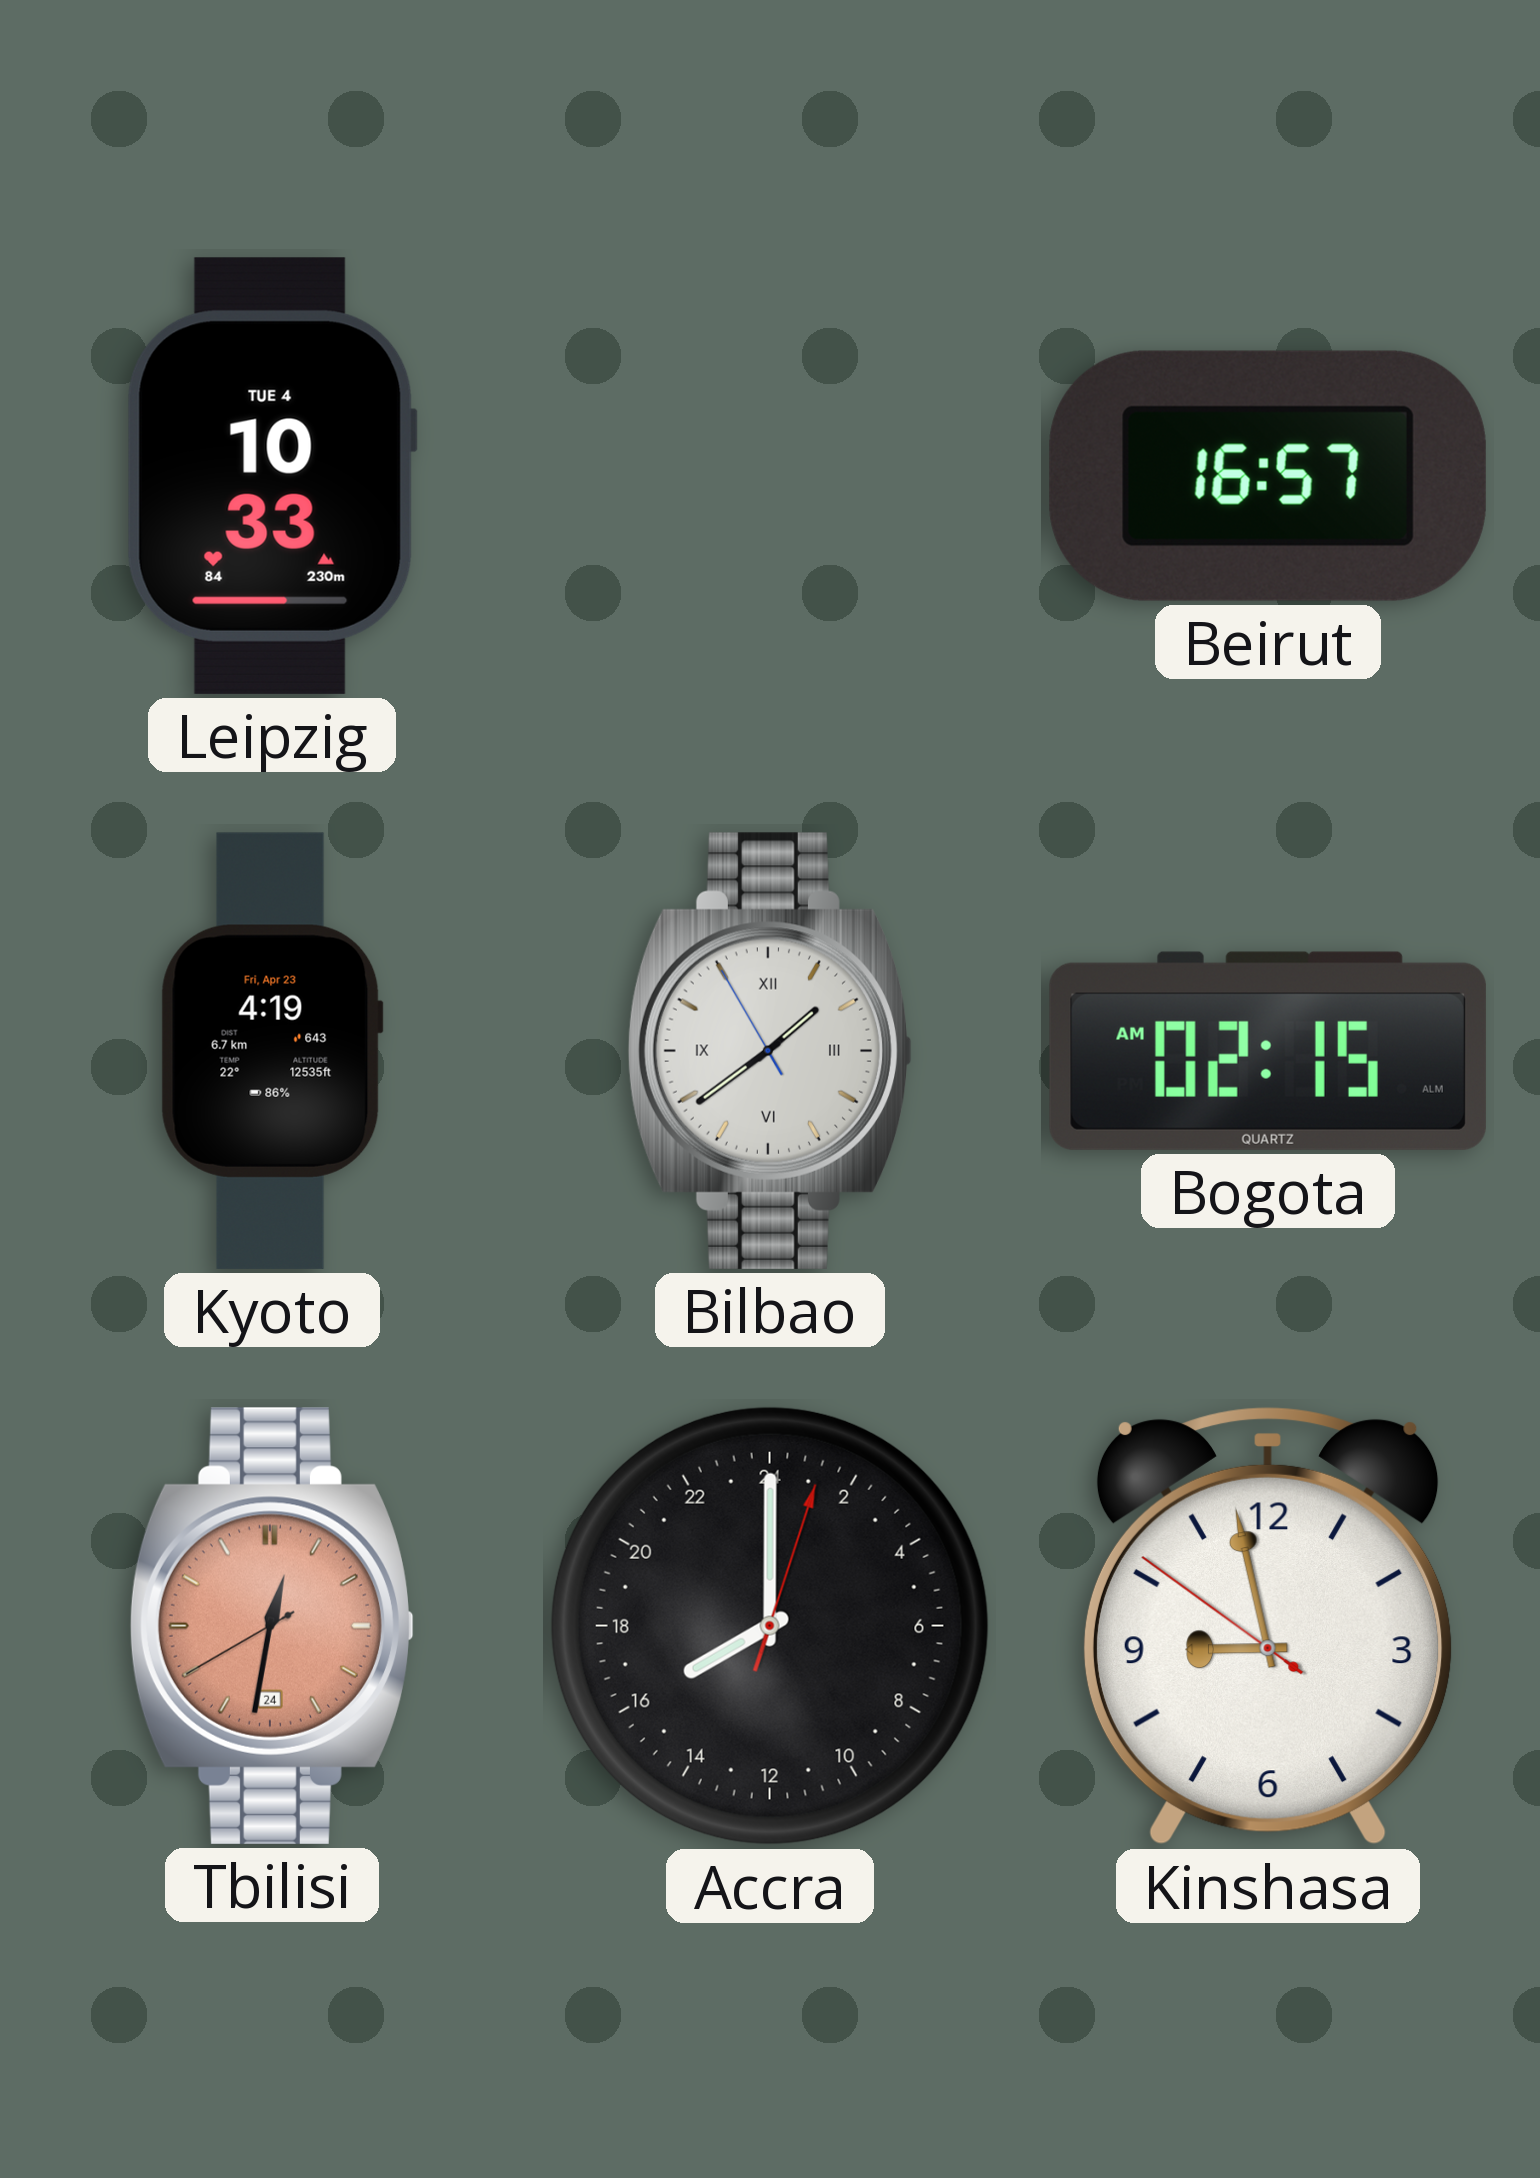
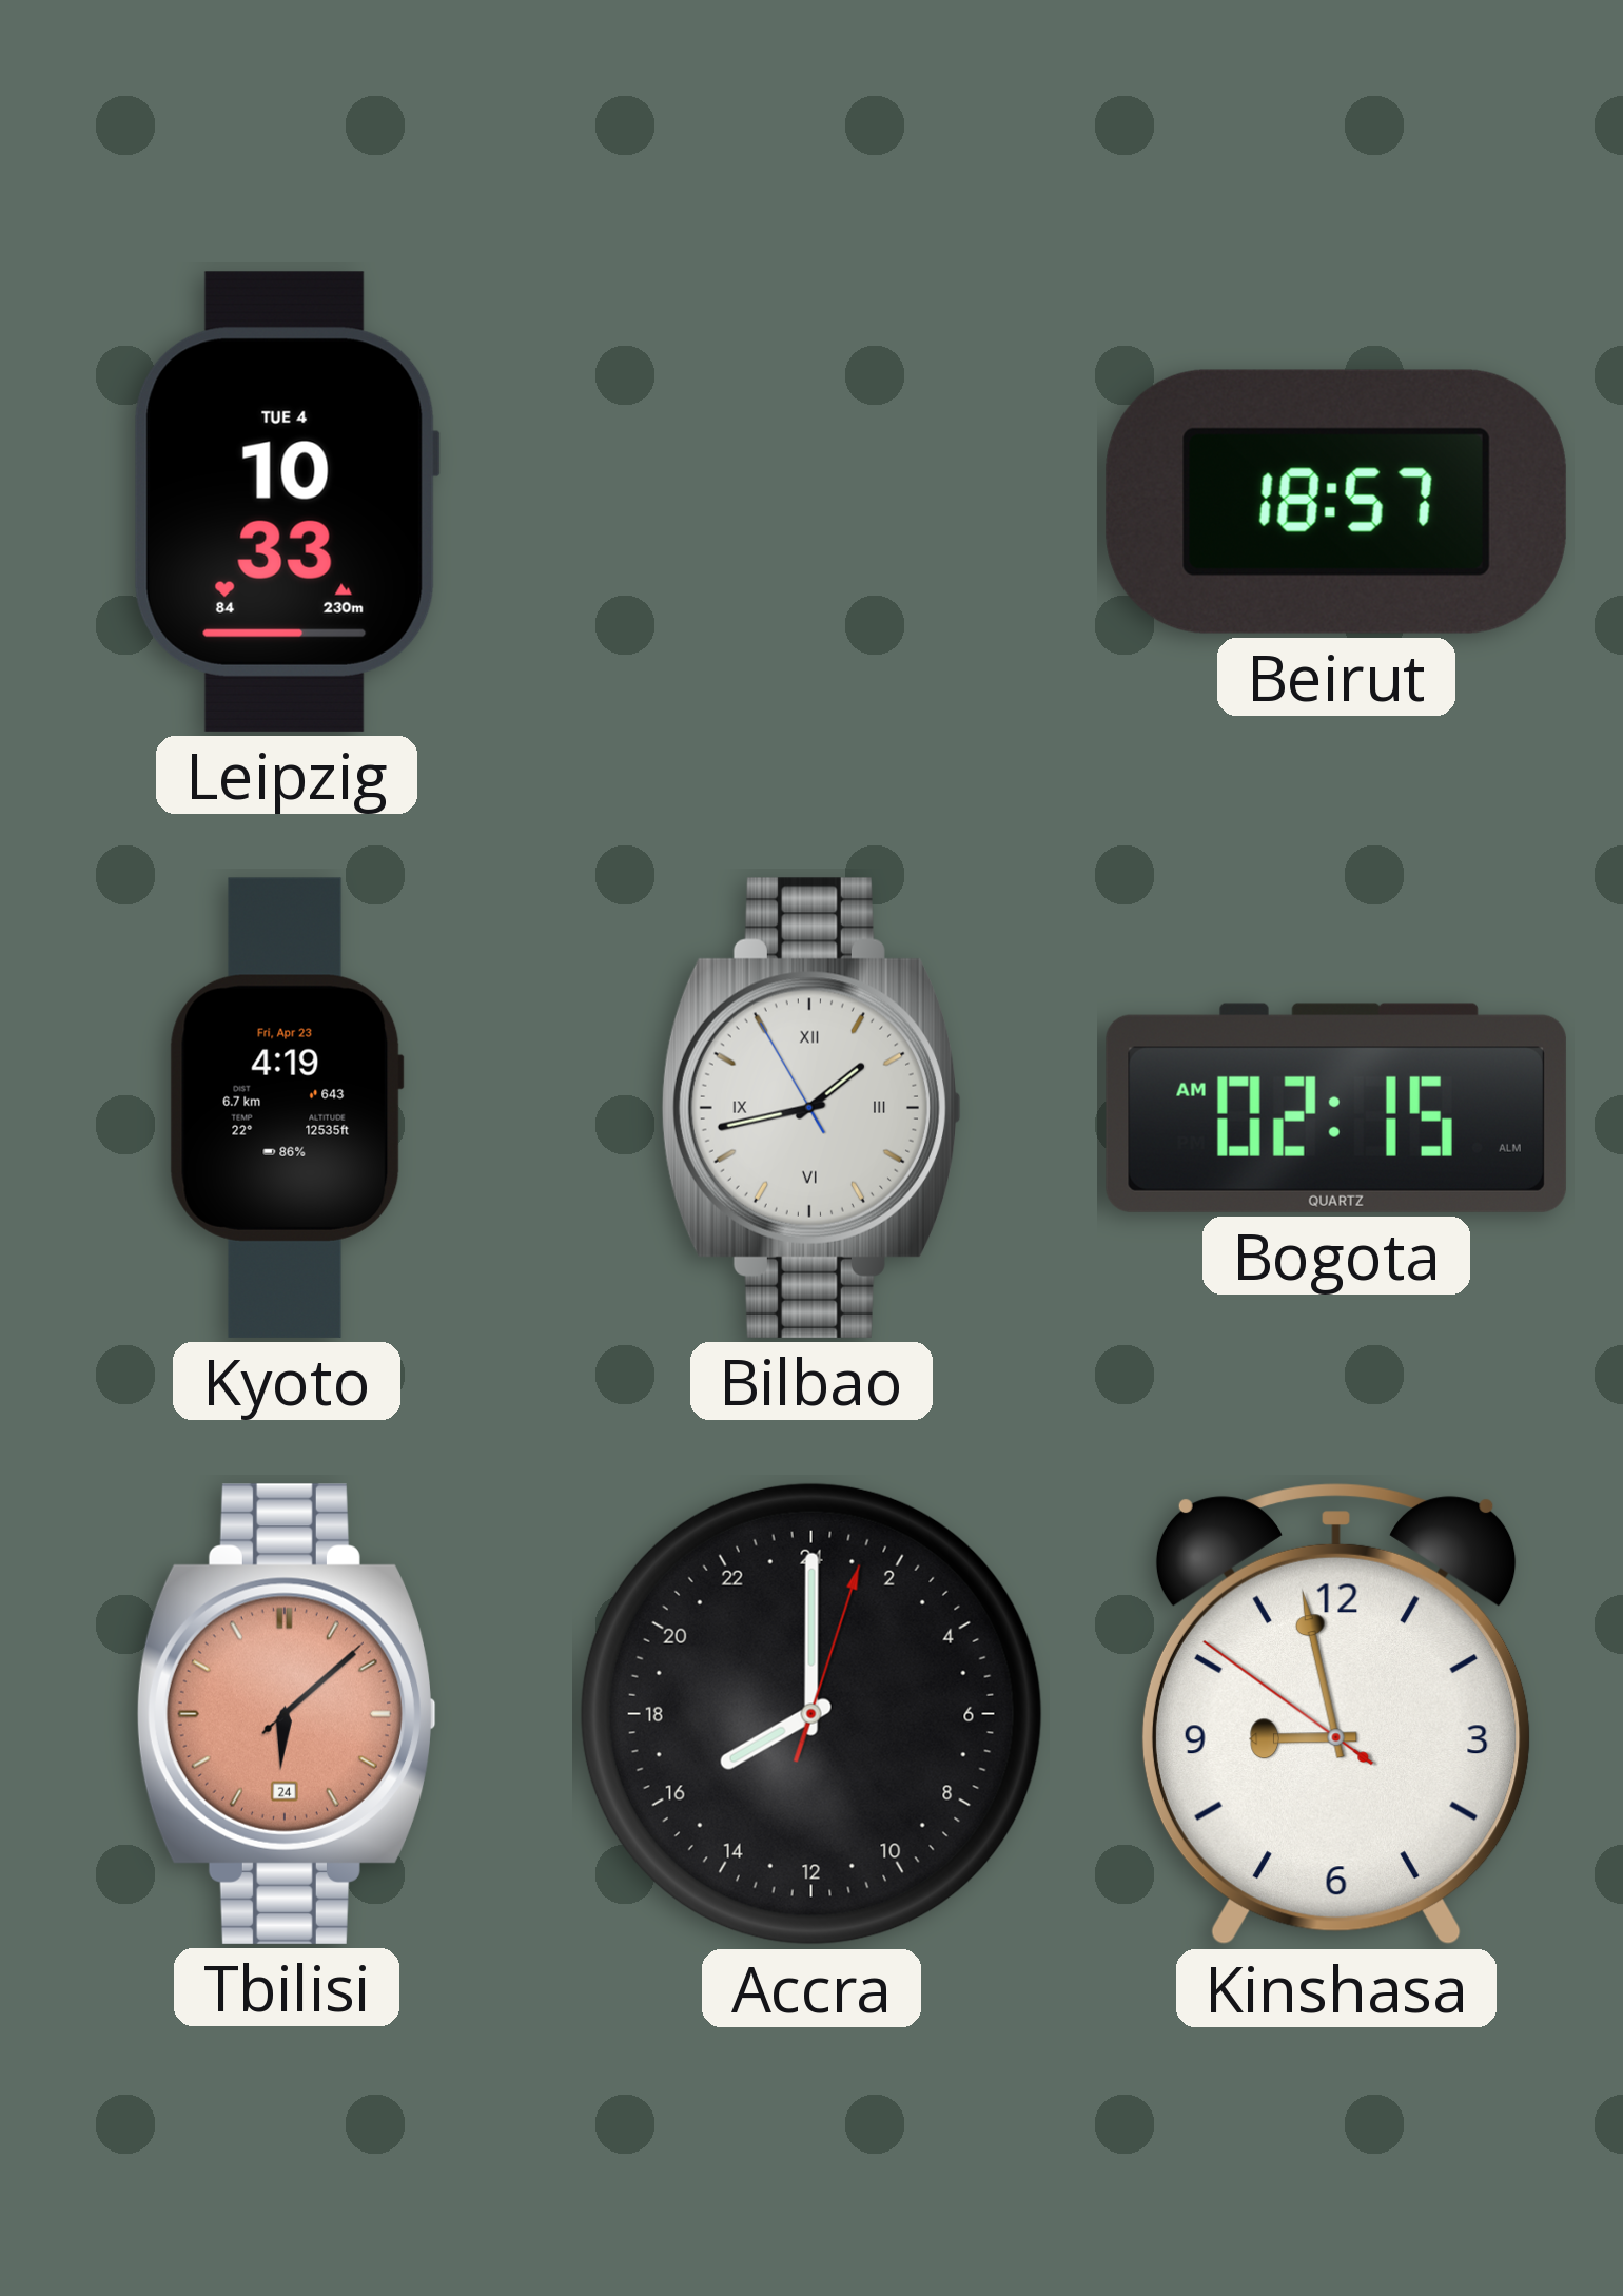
Beirut: 16:57 -> 18:57
Bilbao: 1:38 -> 1:42
Tbilisi: 12:31 -> 6:08
